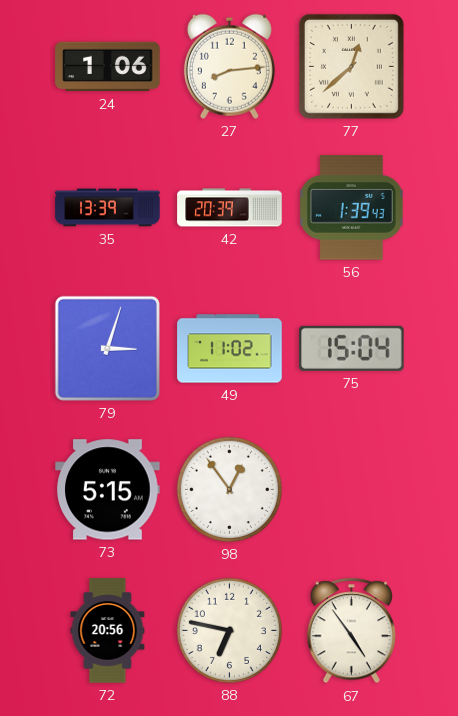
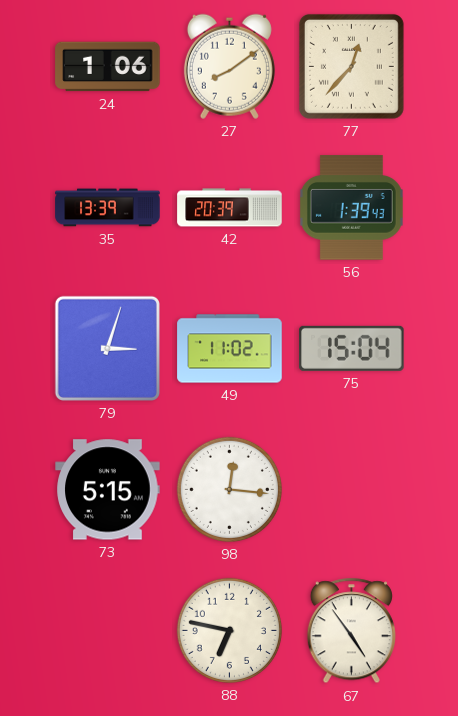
27: 8:14 -> 8:09
77: 12:38 -> 12:37
98: 12:54 -> 12:16
72: 20:56 -> none
